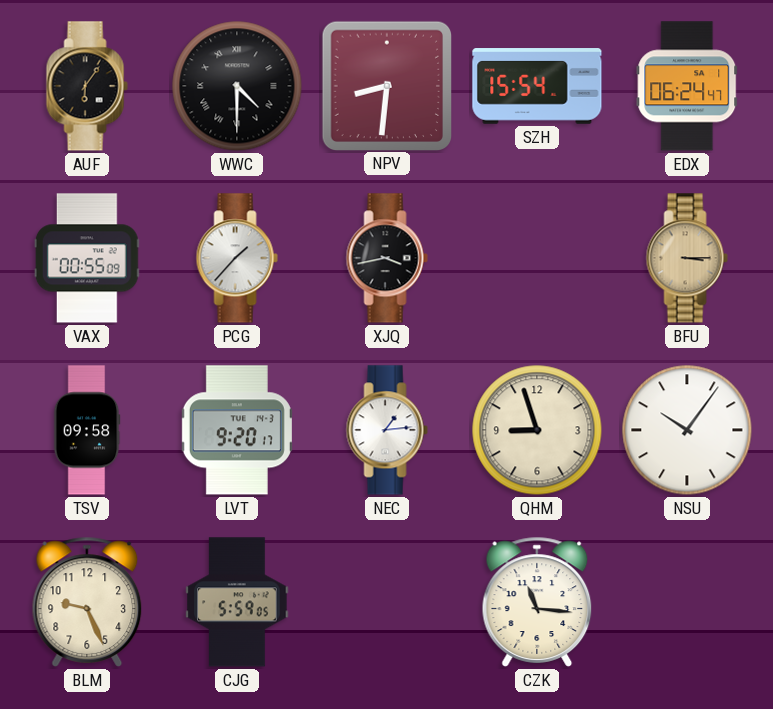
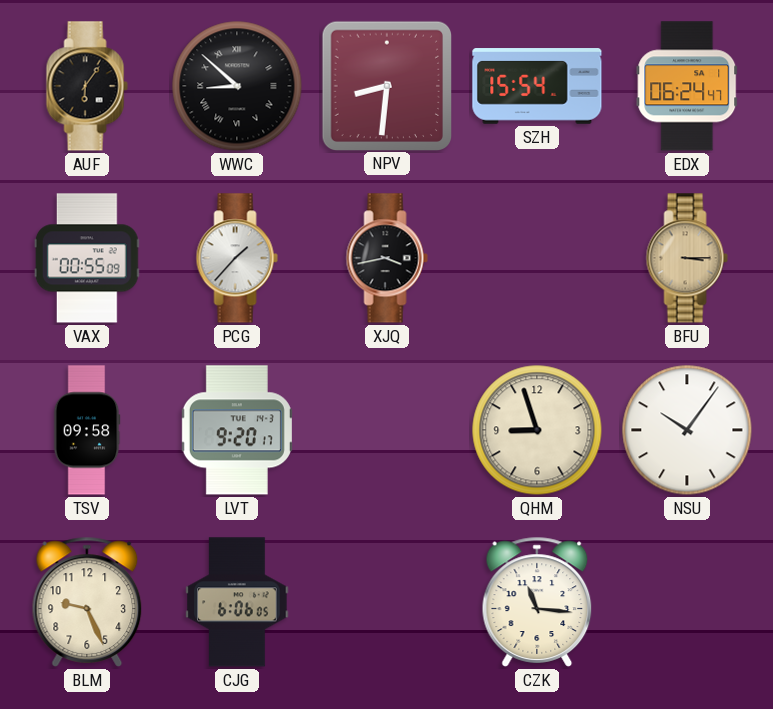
WWC: 4:30 -> 8:52
NEC: 1:14 -> none
CJG: 5:59 -> 6:06
